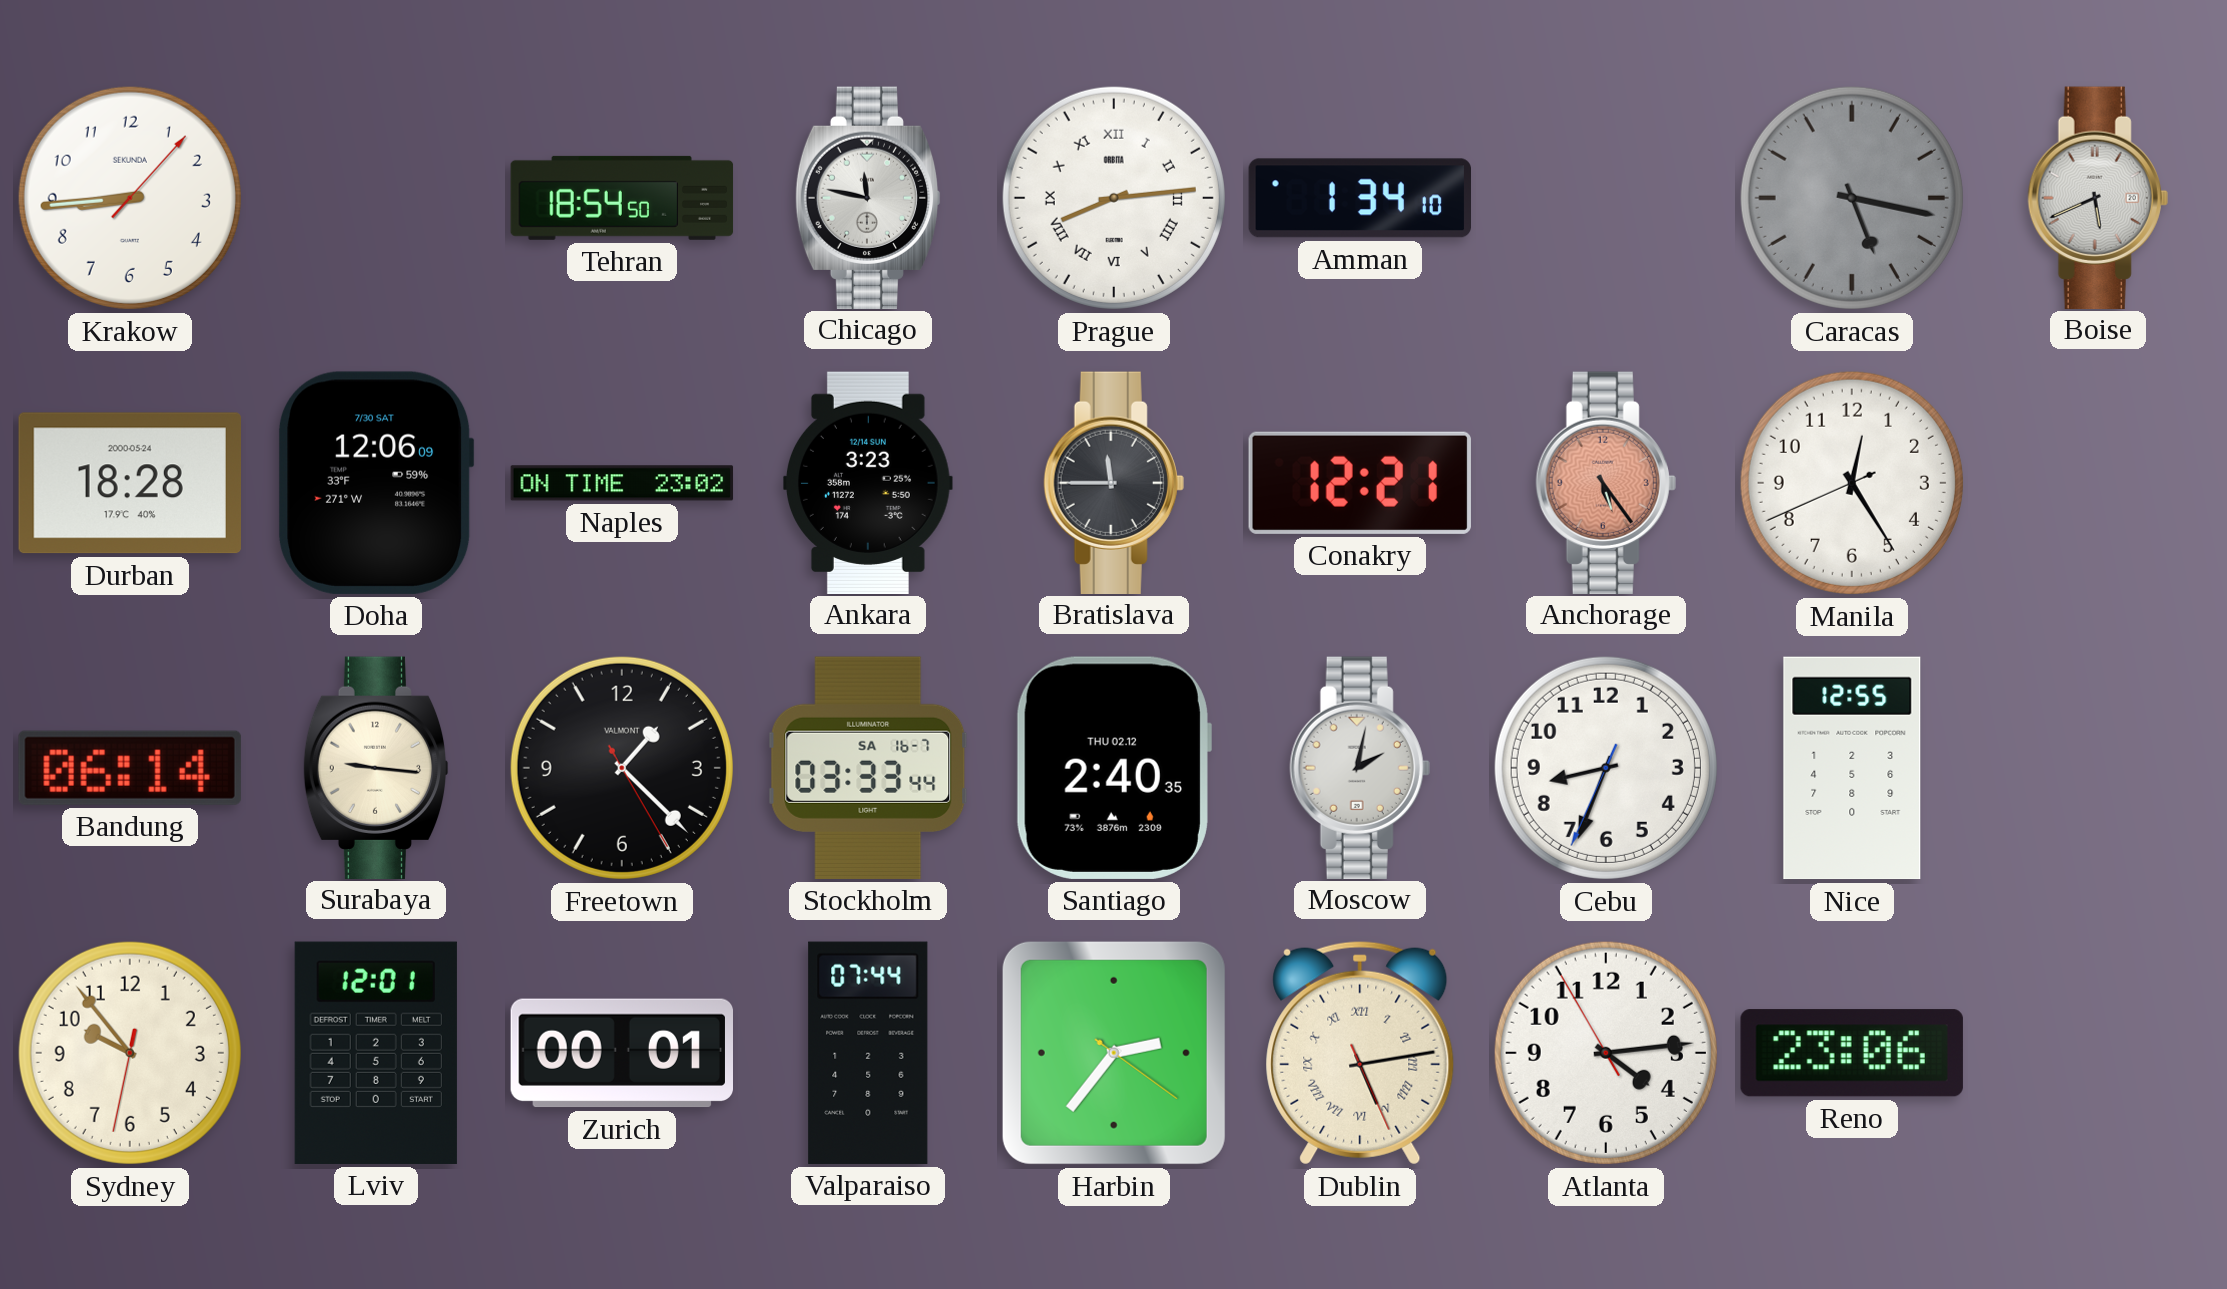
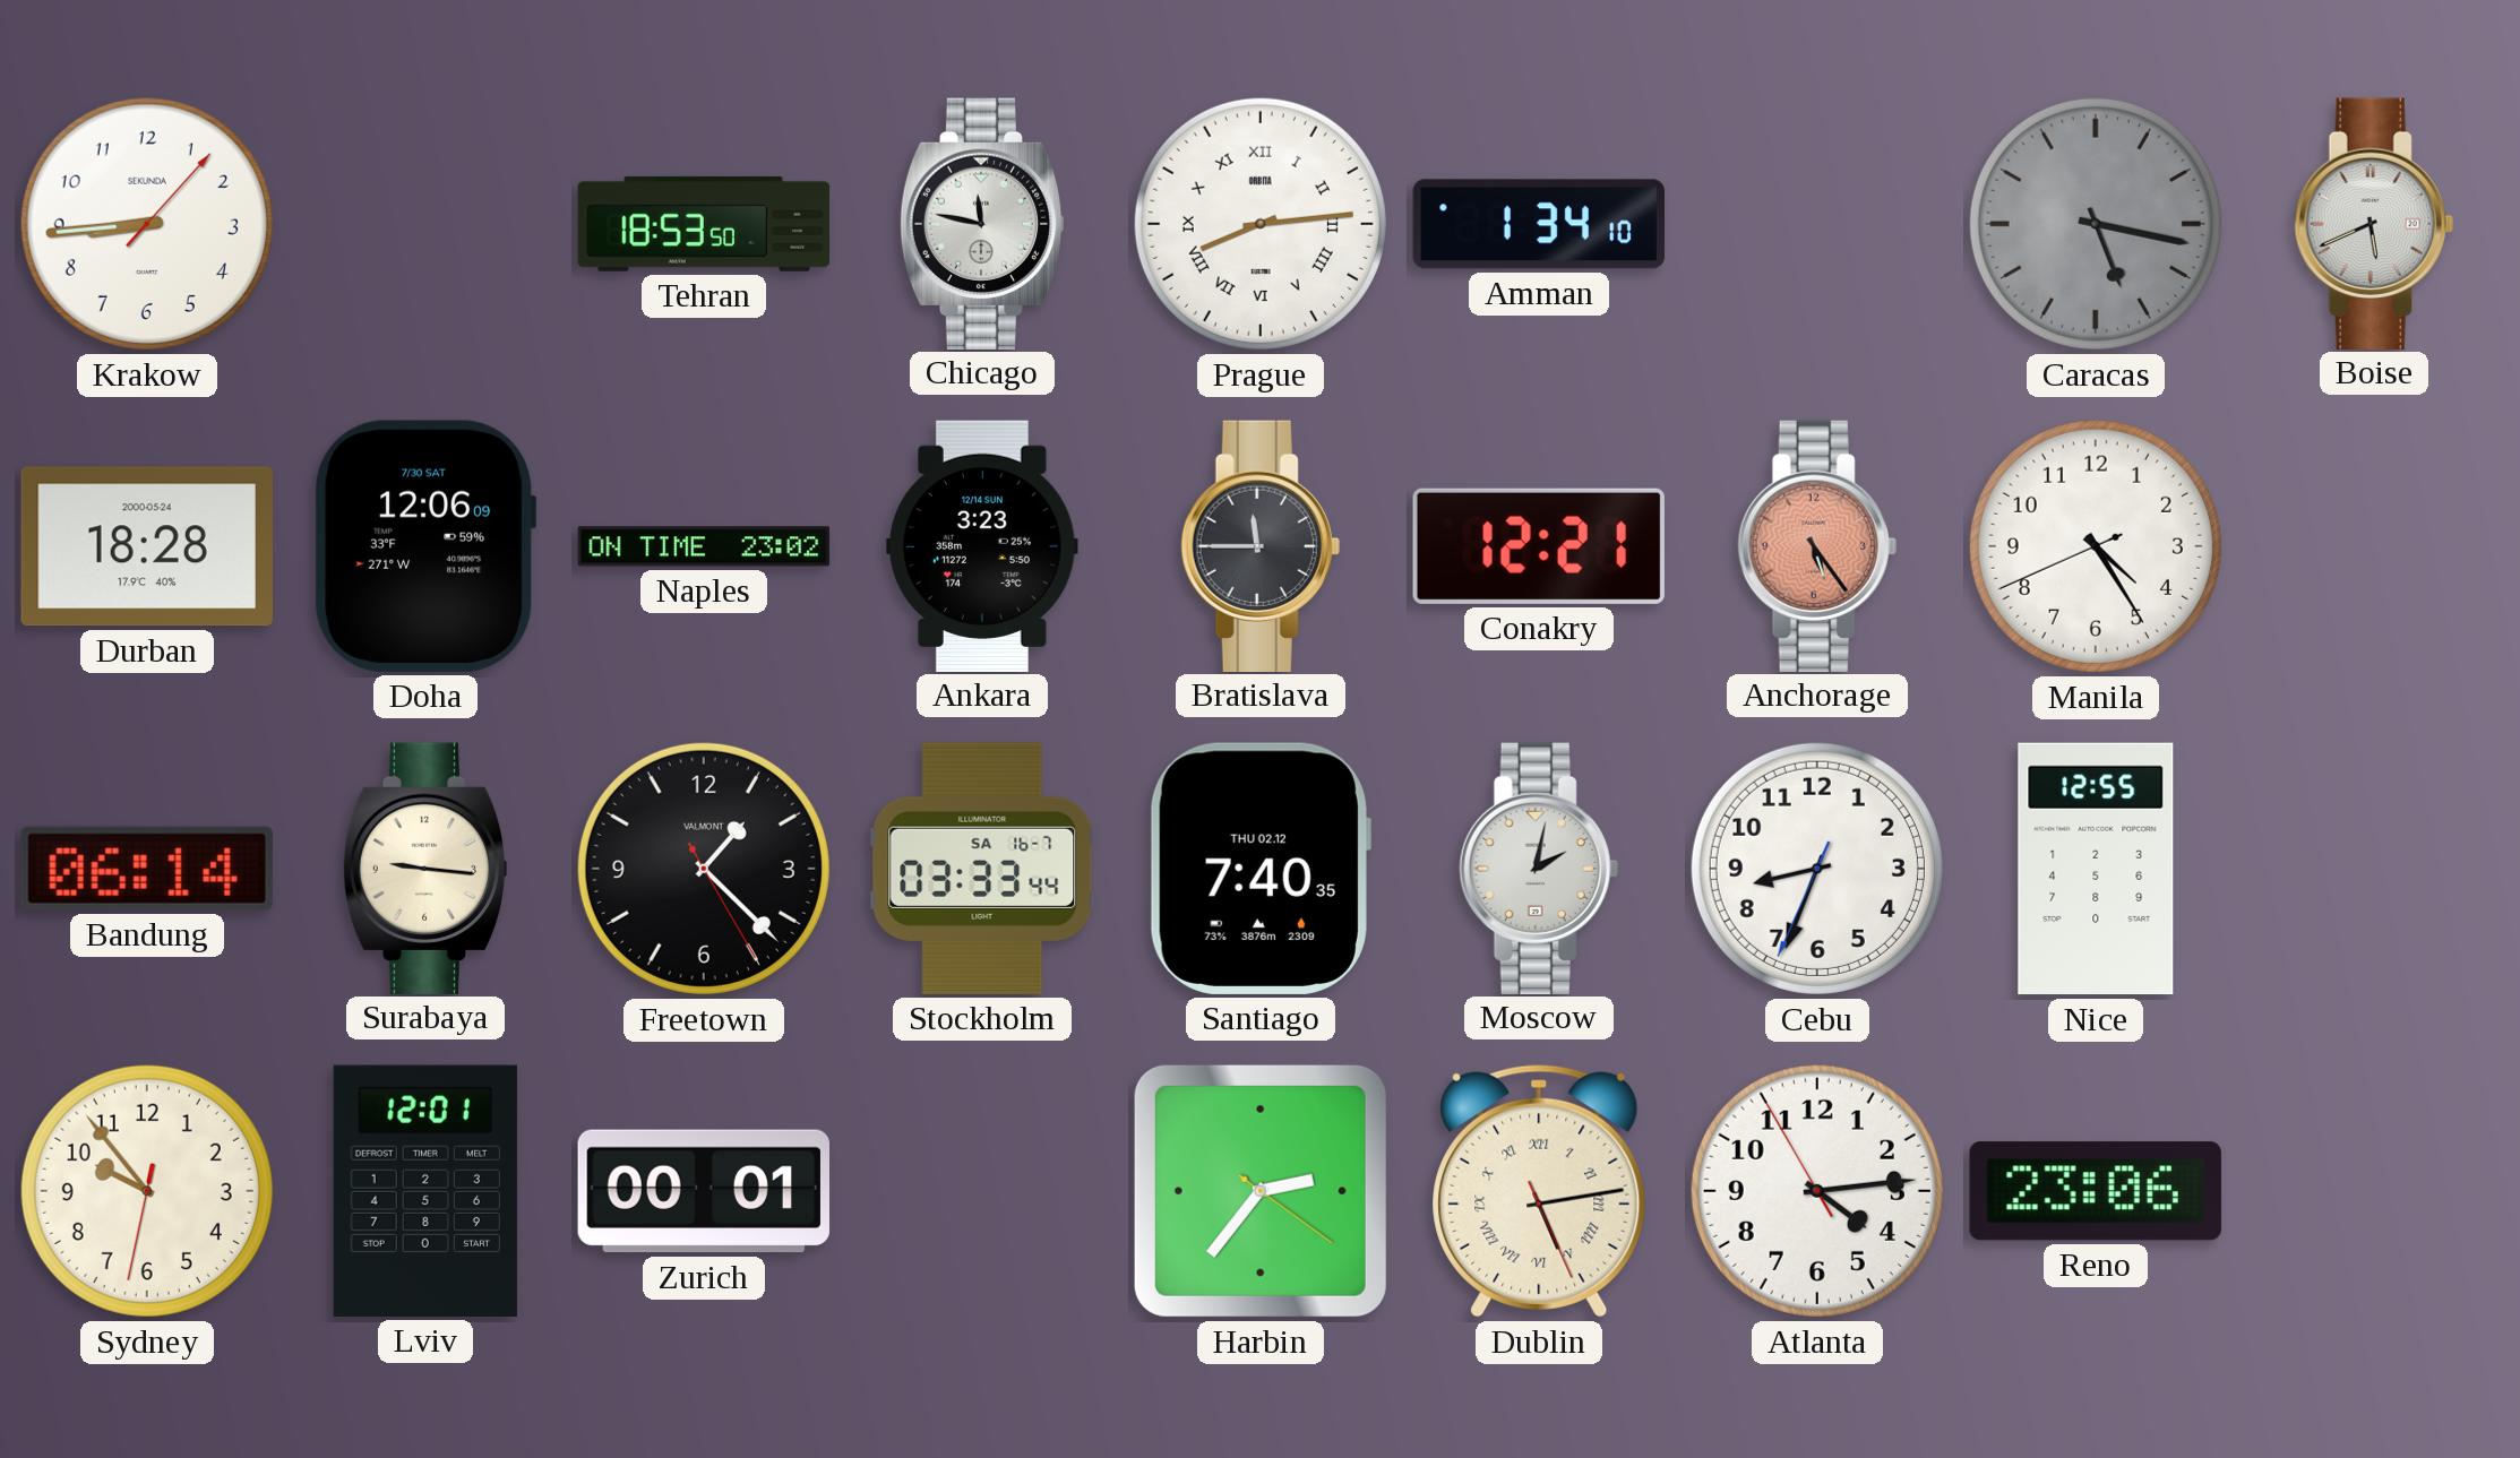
Tehran: 18:54 -> 18:53
Manila: 12:24 -> 4:24
Santiago: 2:40 -> 7:40
Valparaiso: 07:44 -> none
